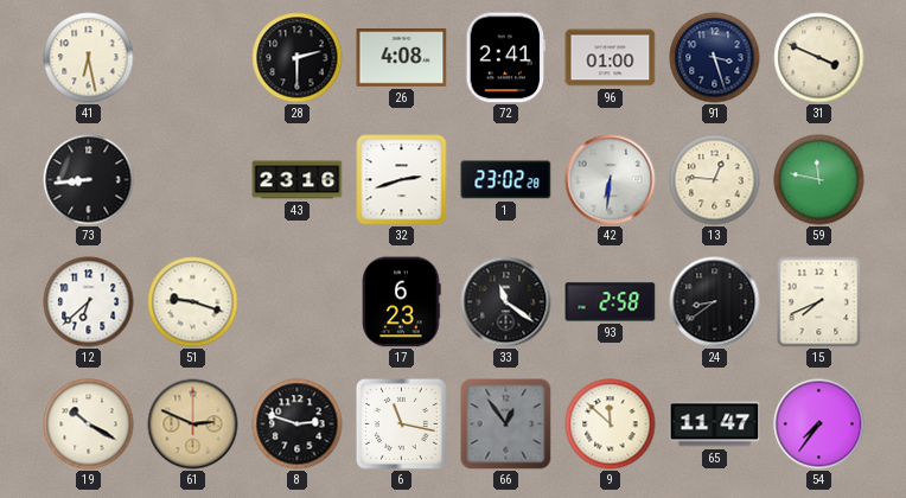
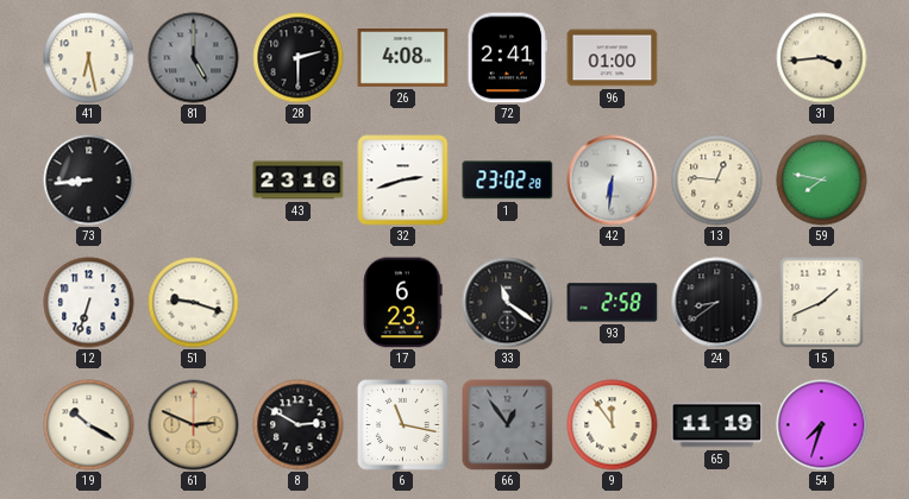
81: none -> 5:00
91: 3:27 -> none
31: 3:49 -> 3:44
59: 11:47 -> 7:47
12: 6:38 -> 6:33
15: 7:41 -> 1:41
8: 2:48 -> 2:50
9: 11:52 -> 11:54
65: 11:47 -> 11:19
54: 7:36 -> 7:33
